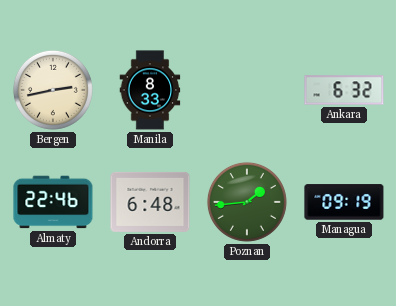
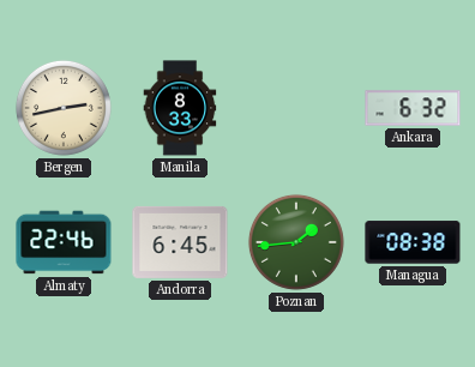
Andorra: 6:48 -> 6:45
Managua: 09:19 -> 08:38
